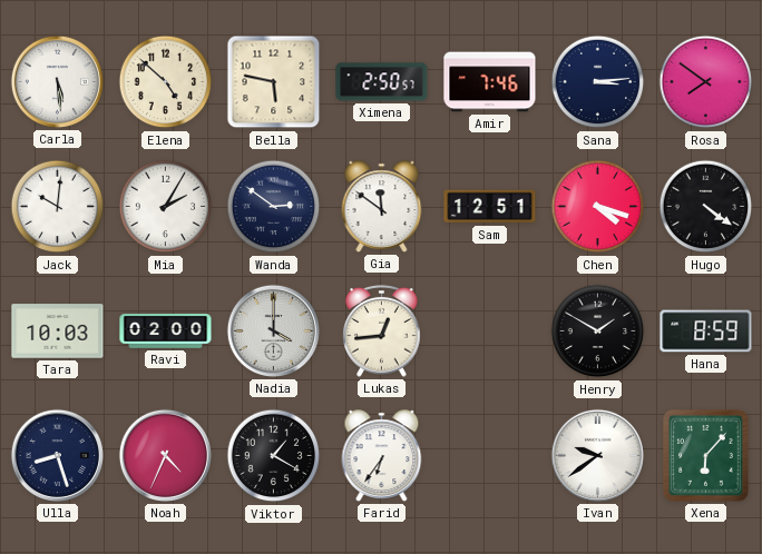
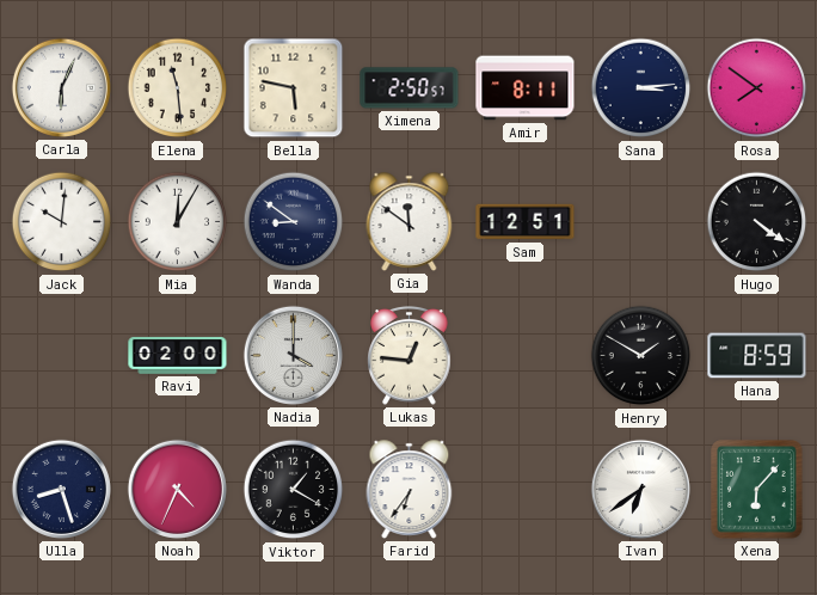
Carla: 5:29 -> 6:04
Elena: 4:52 -> 11:29
Amir: 7:46 -> 8:11
Mia: 2:05 -> 12:05
Wanda: 2:51 -> 8:51
Chen: 4:18 -> none
Tara: 10:03 -> none
Lukas: 12:44 -> 12:46
Ivan: 9:39 -> 6:39
